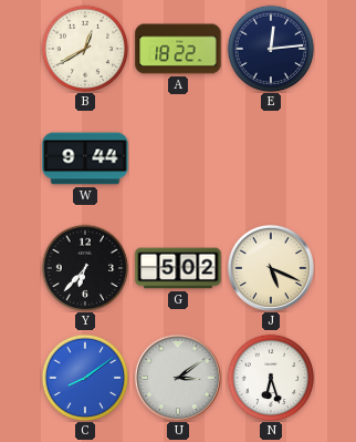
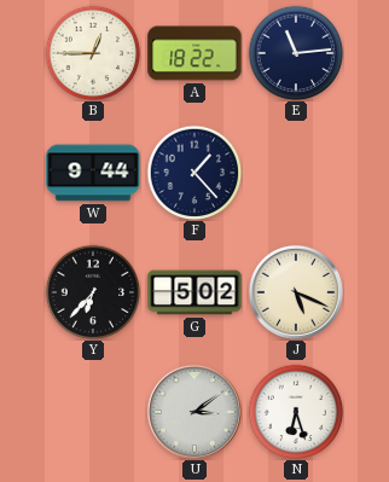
B: 12:40 -> 12:45
E: 12:14 -> 11:14
F: none -> 1:23
C: 8:09 -> none
